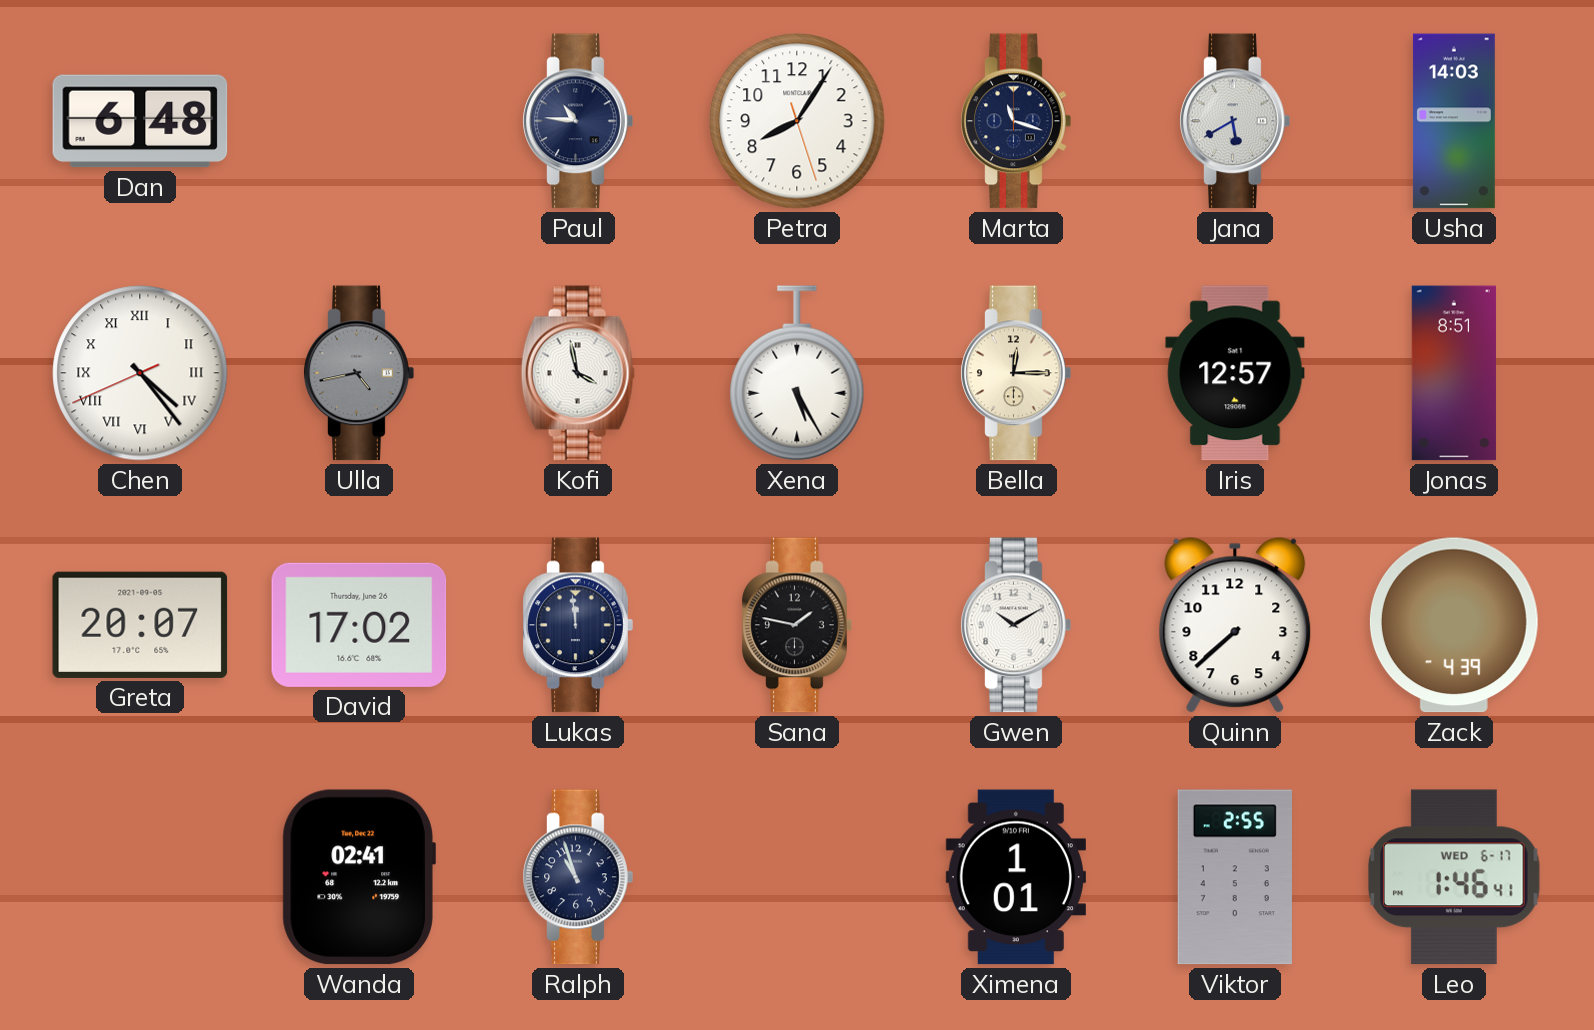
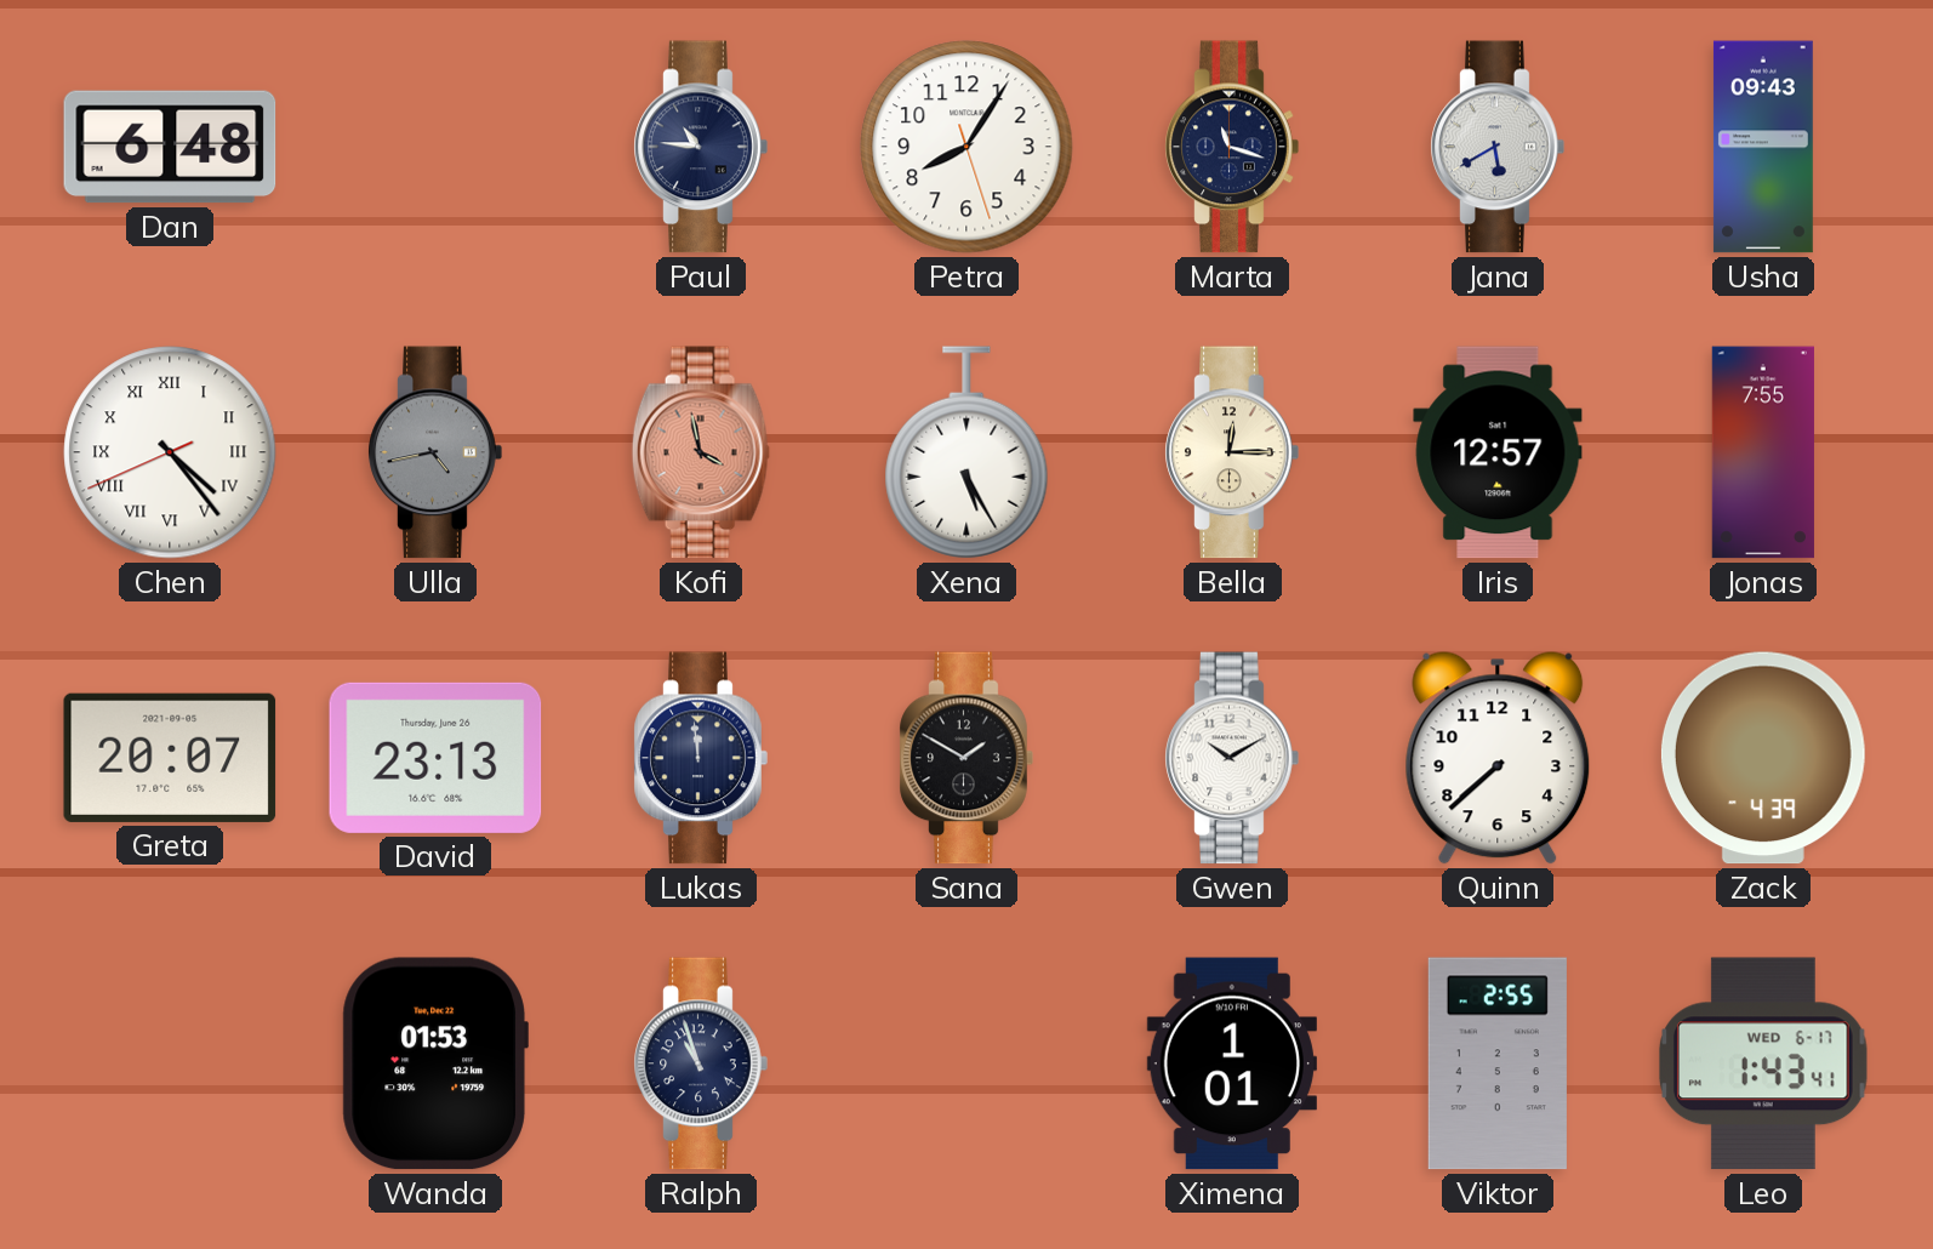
Usha: 14:03 -> 09:43
Kofi dial: white -> salmon
Jonas: 8:51 -> 7:55
David: 17:02 -> 23:13
Sana: 1:47 -> 1:50
Wanda: 02:41 -> 01:53
Leo: 1:46 -> 1:43
